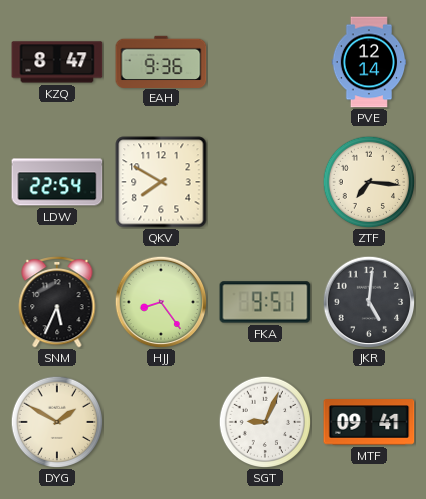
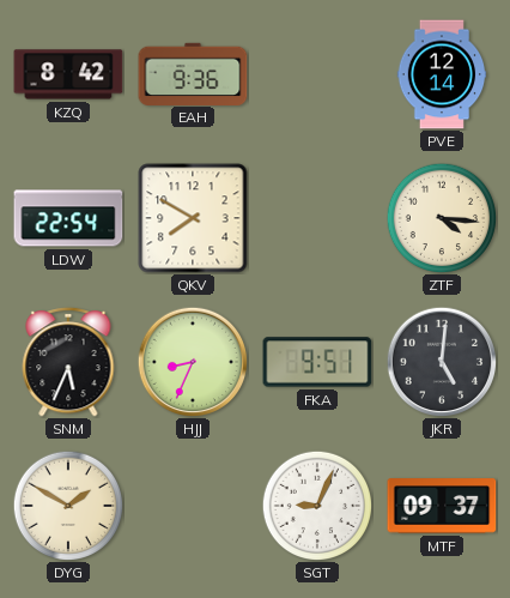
KZQ: 8:47 -> 8:42
ZTF: 7:16 -> 4:16
HJJ: 8:24 -> 8:34
MTF: 09:41 -> 09:37
